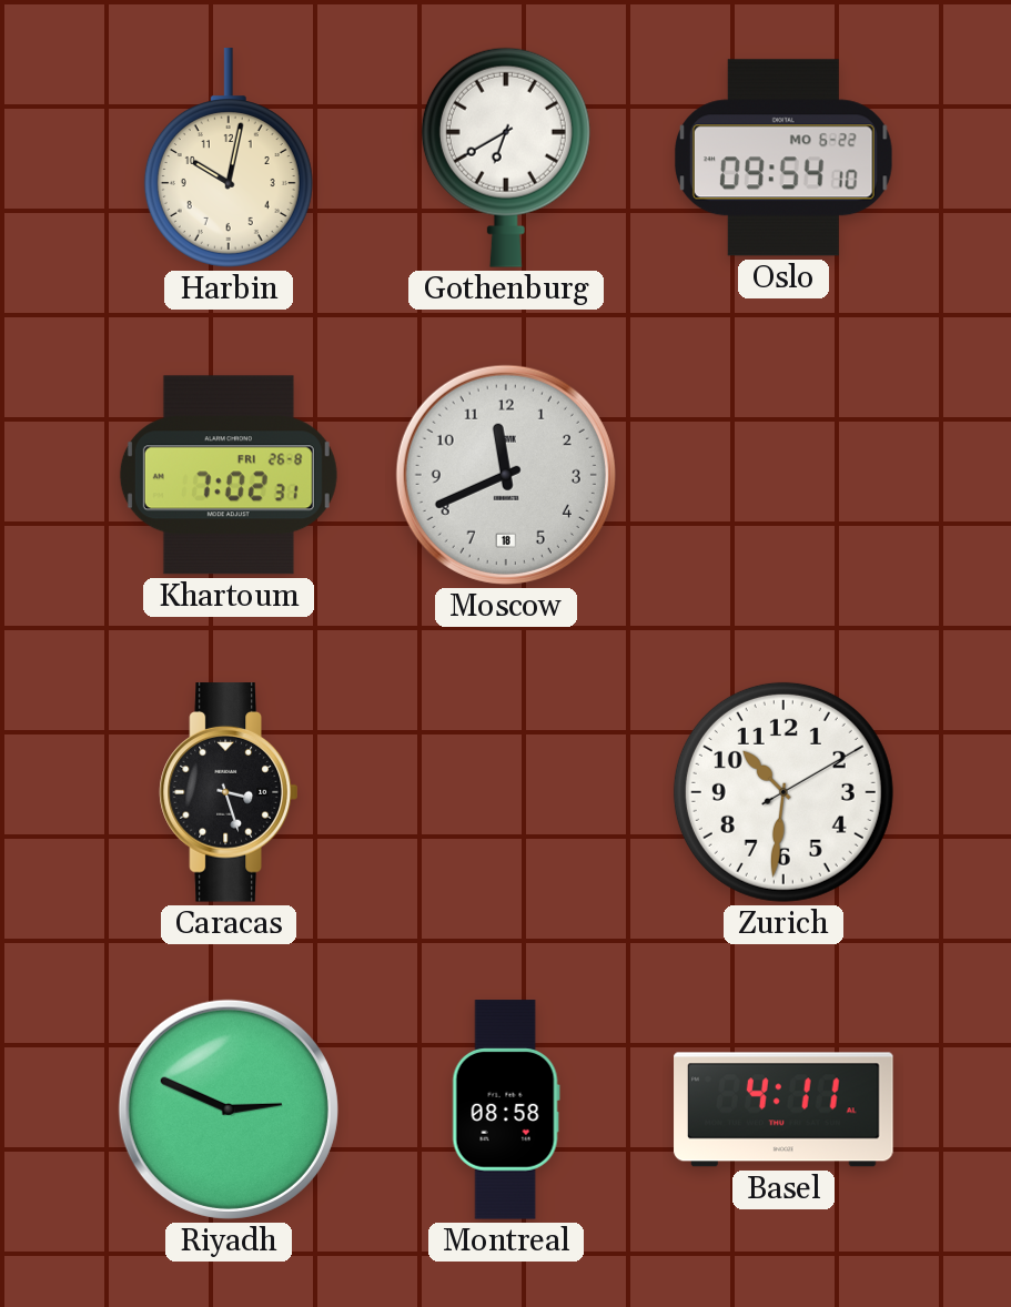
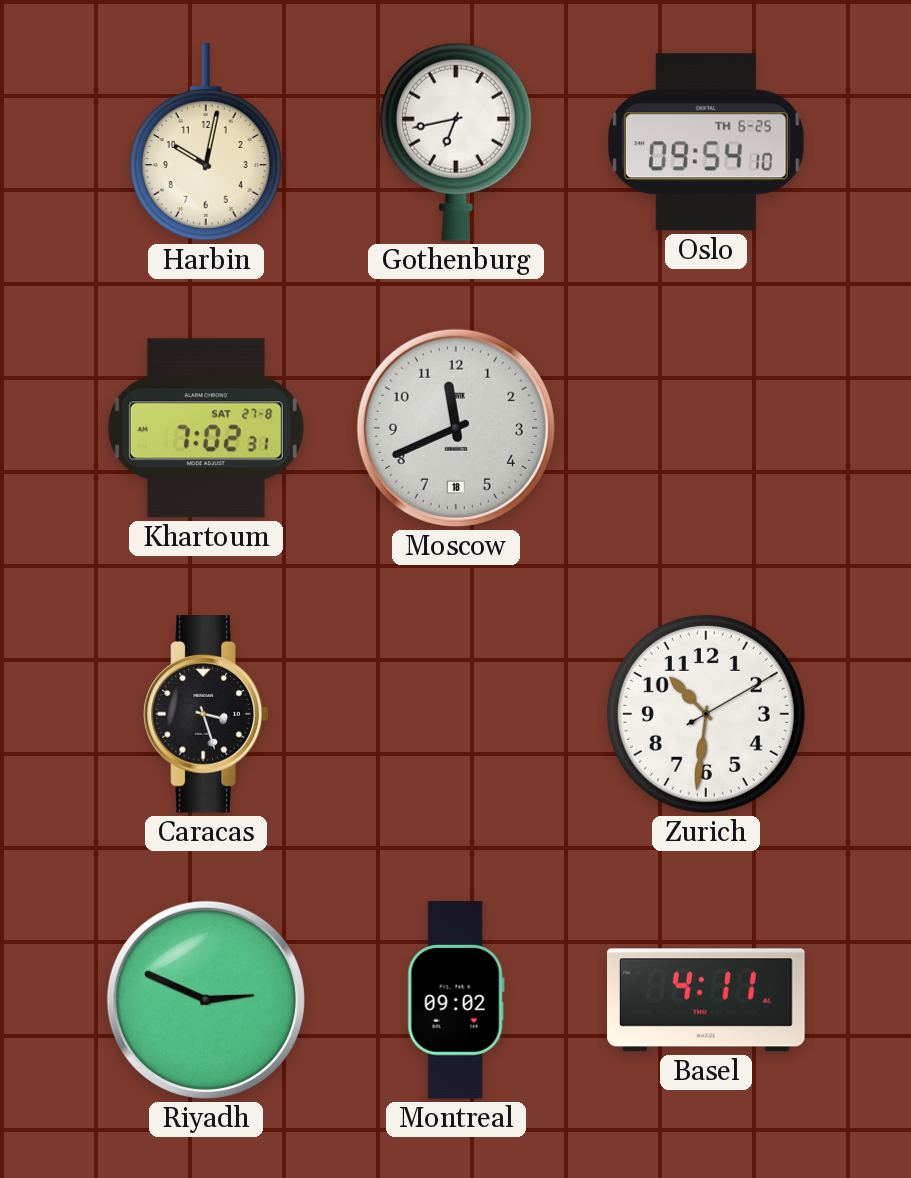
Gothenburg: 6:40 -> 6:43
Oslo date: MO 6-22 -> TH 6-25
Khartoum date: FRI 26-8 -> SAT 27-8
Montreal: 08:58 -> 09:02
